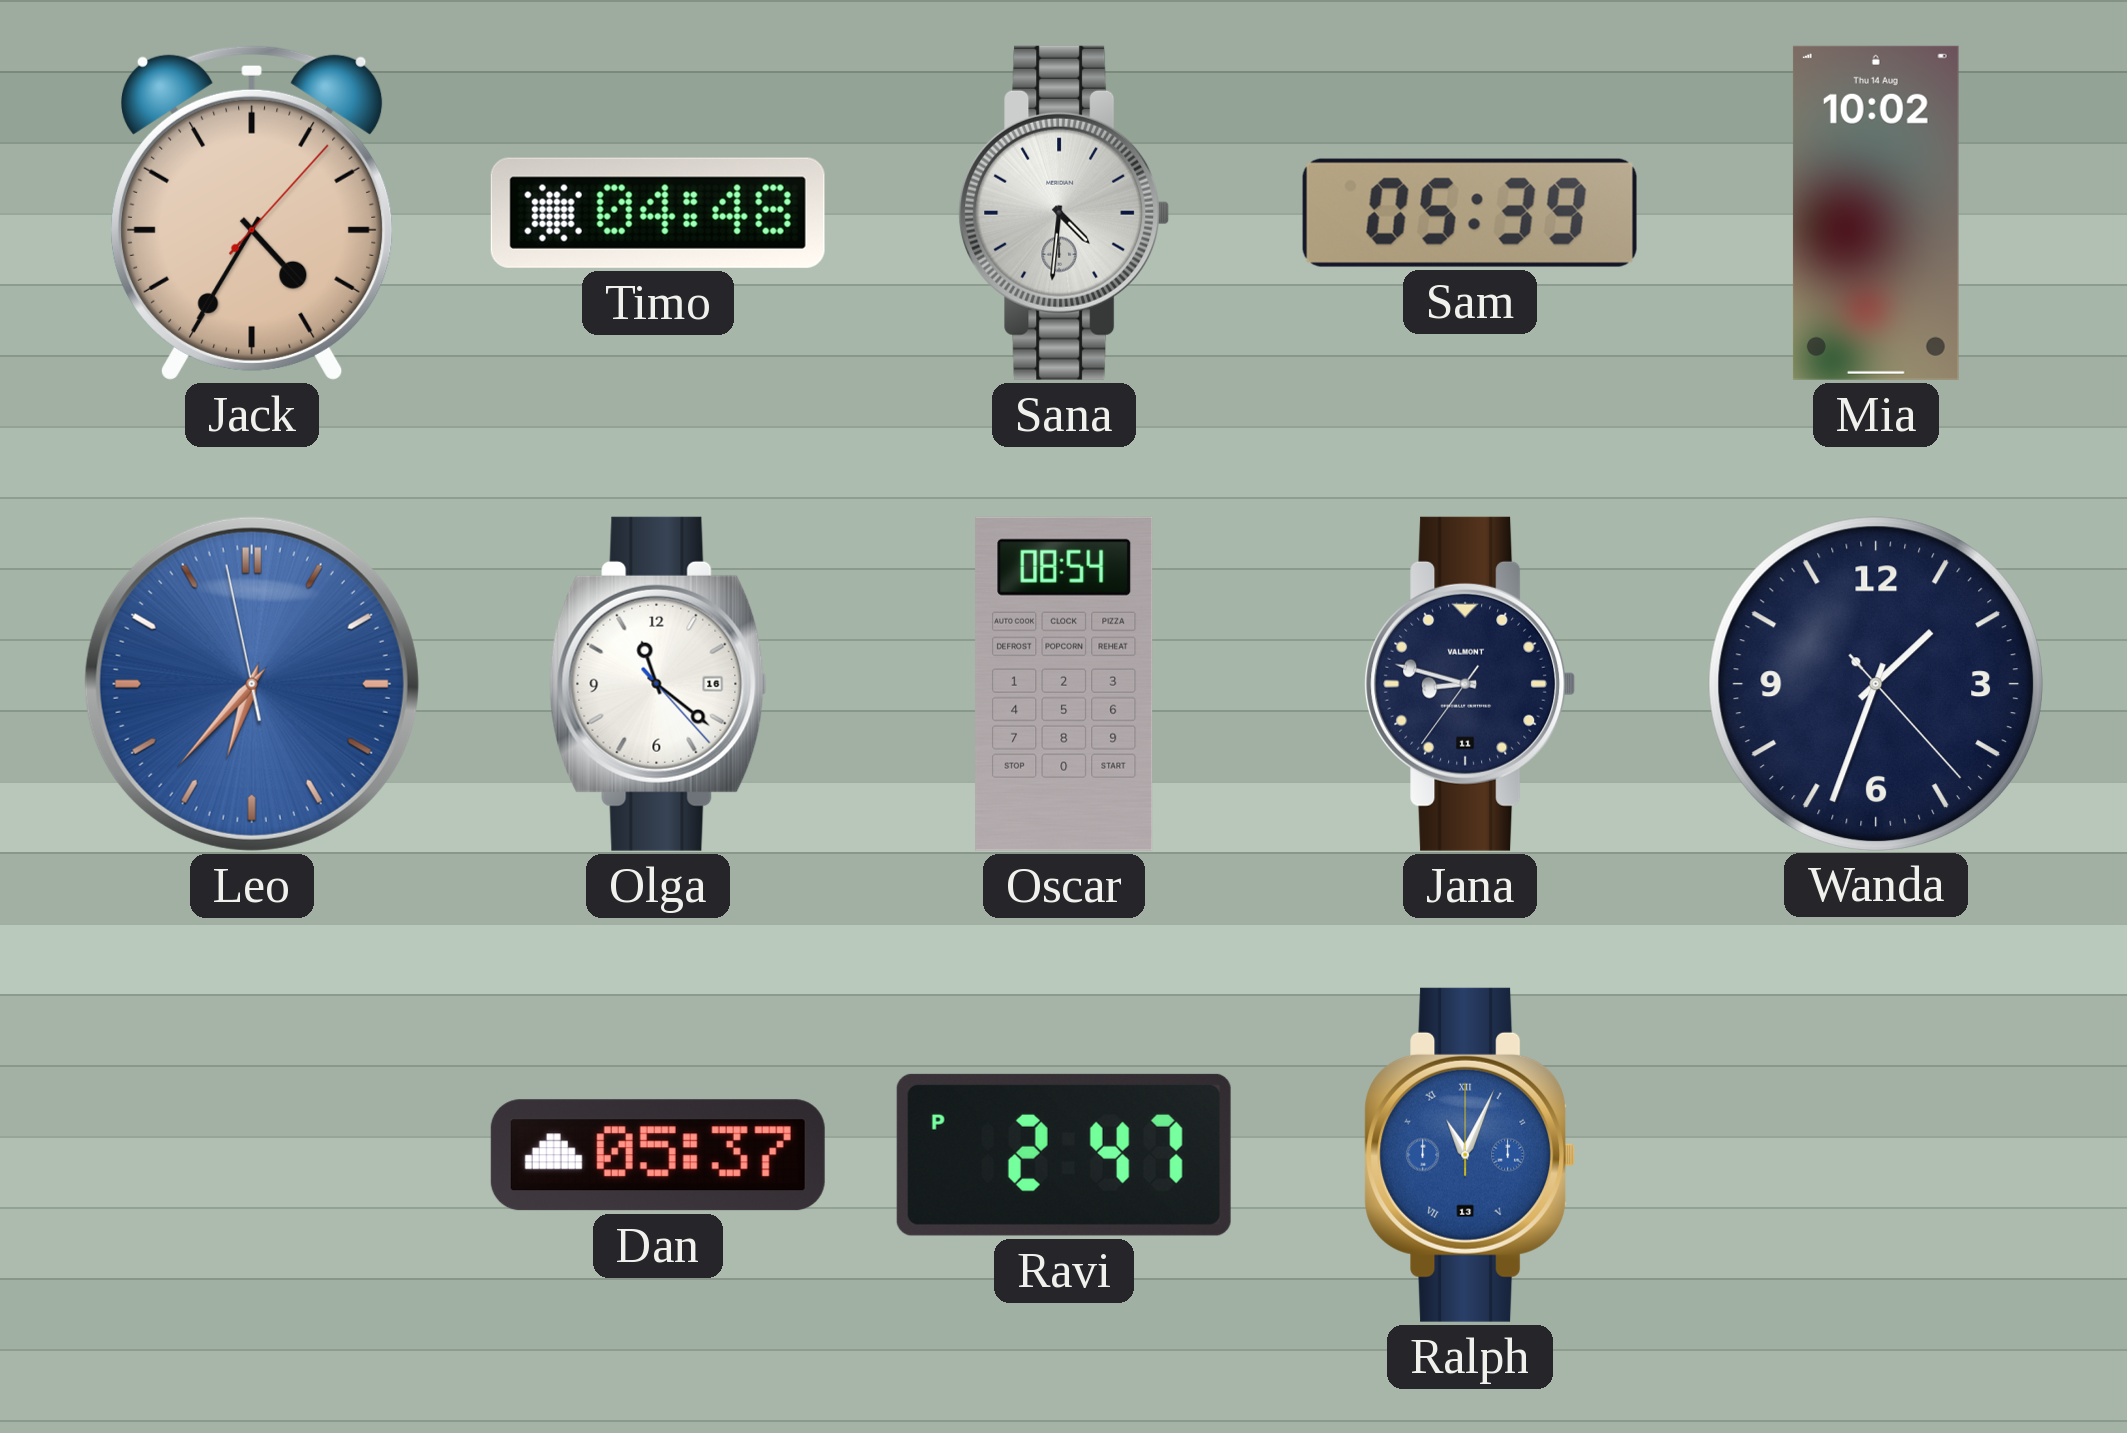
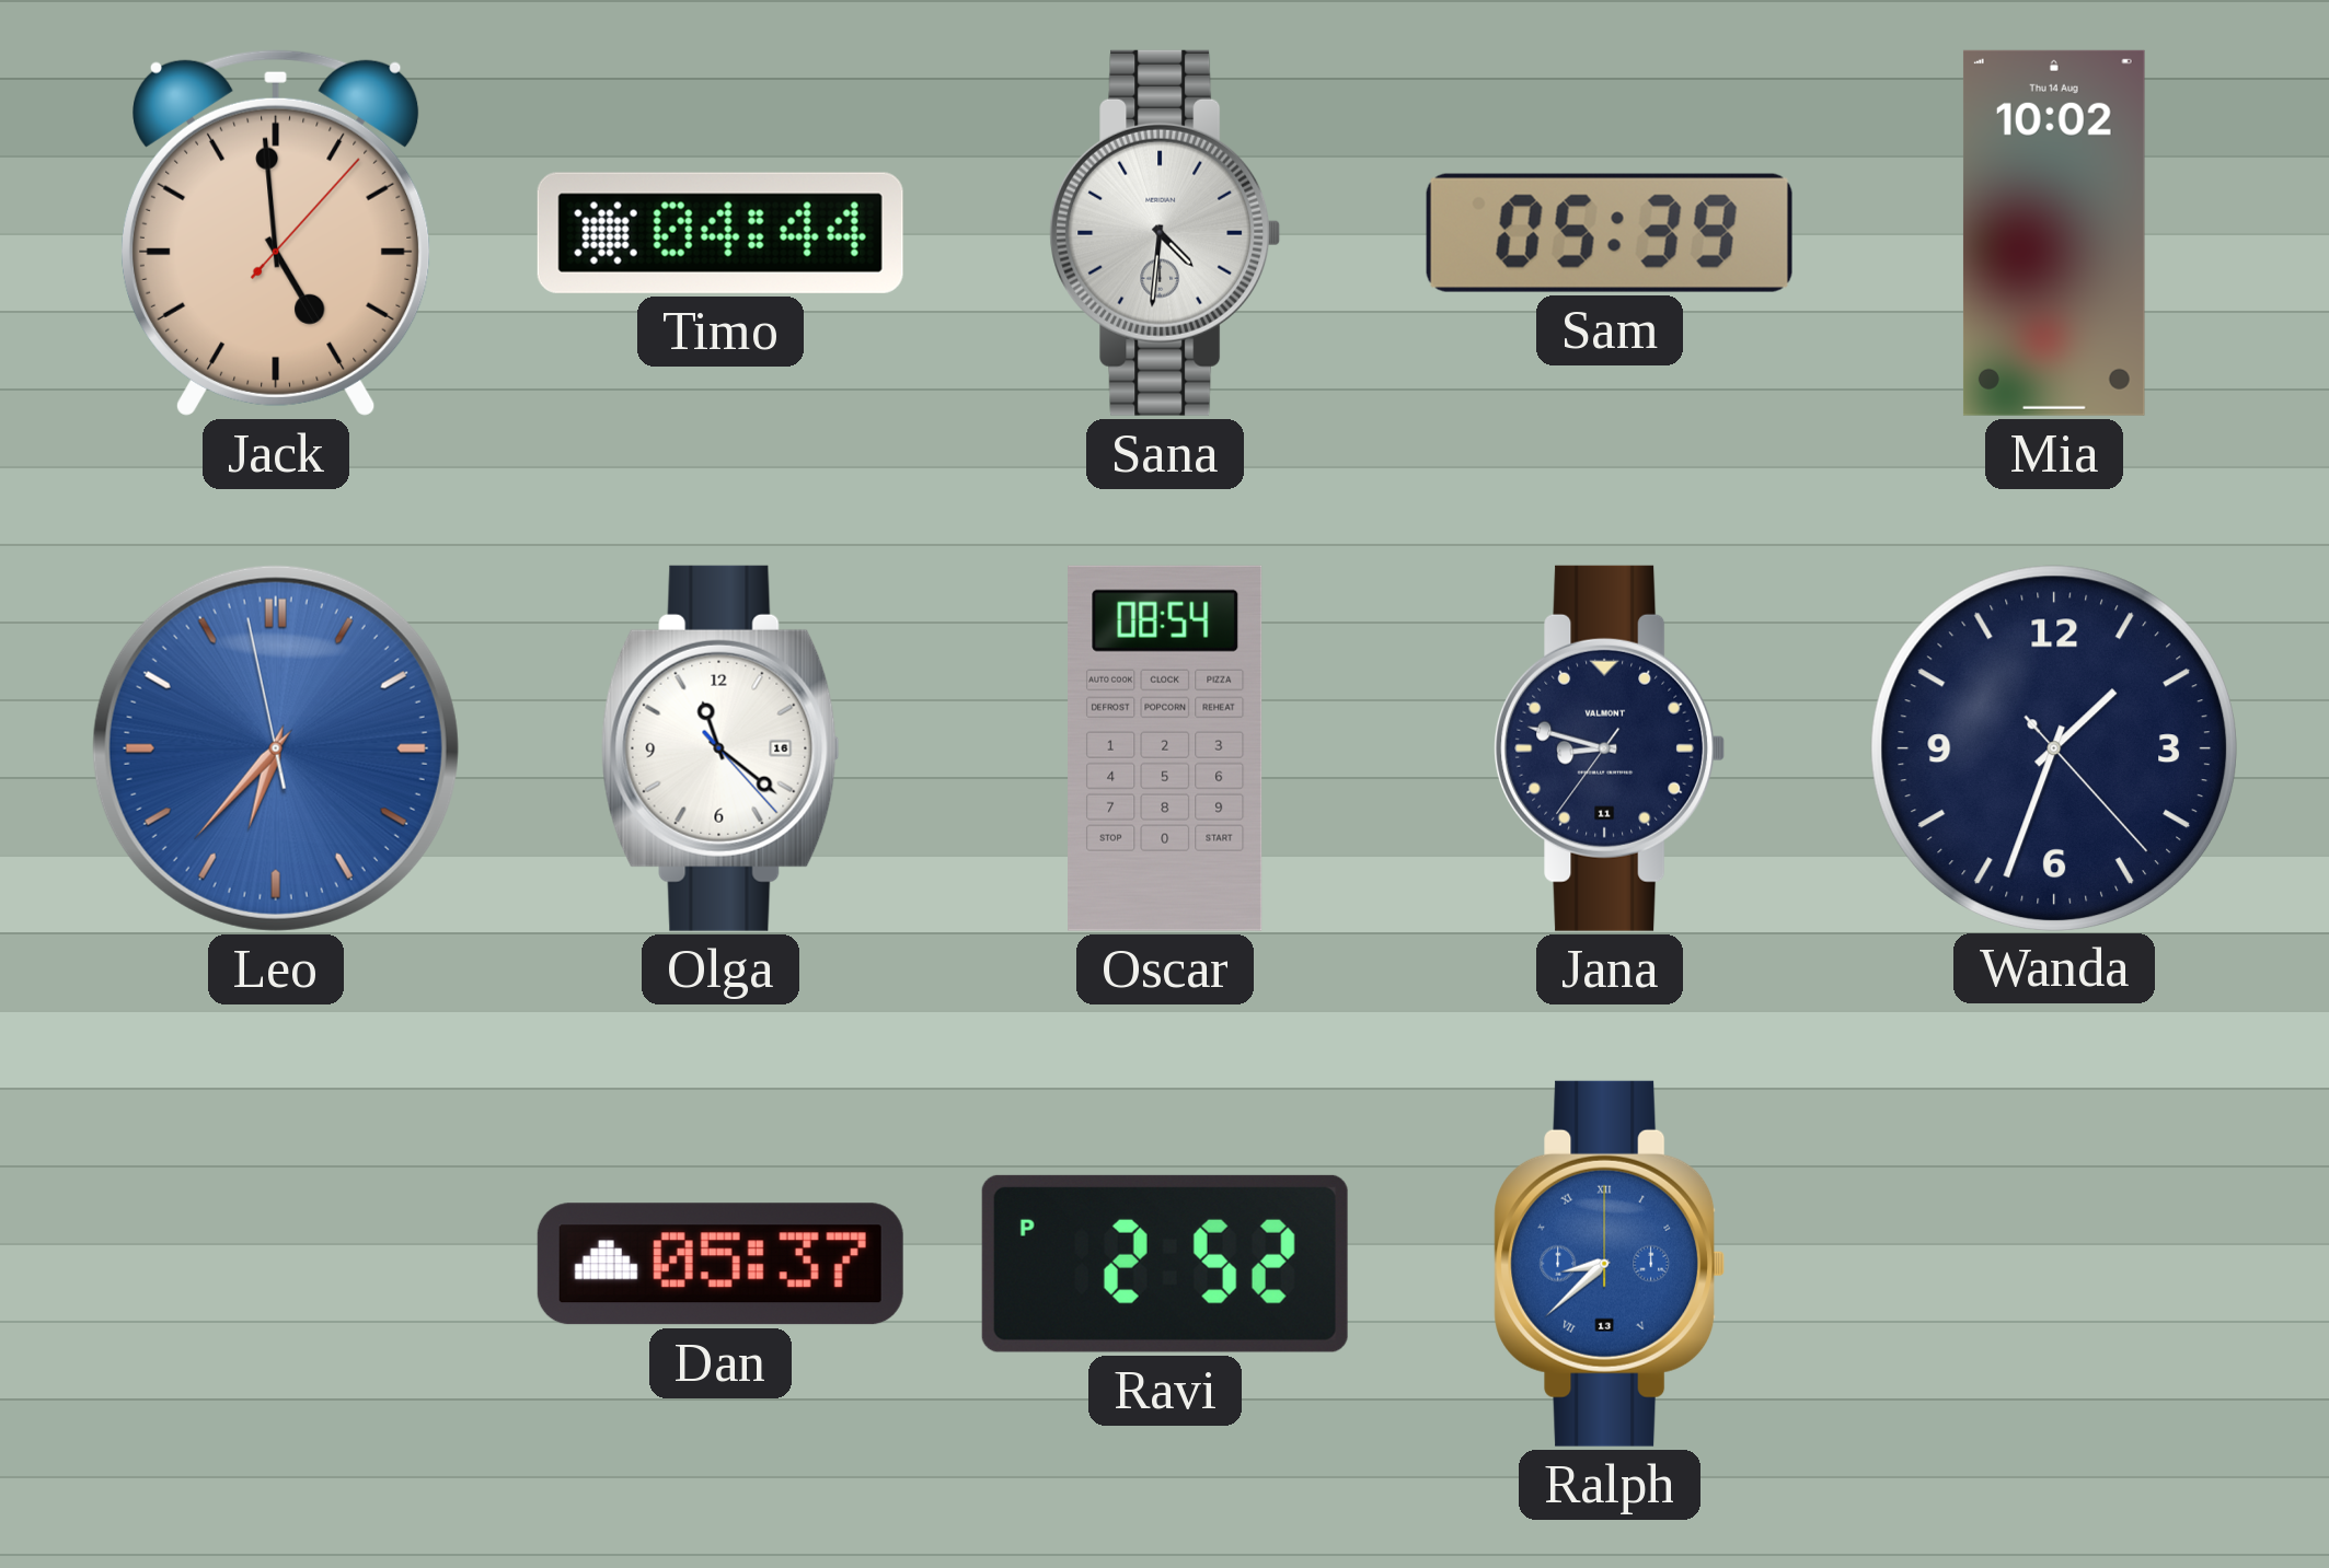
Jack: 4:35 -> 4:59
Timo: 04:48 -> 04:44
Ravi: 2:47 -> 2:52
Ralph: 11:04 -> 8:38
